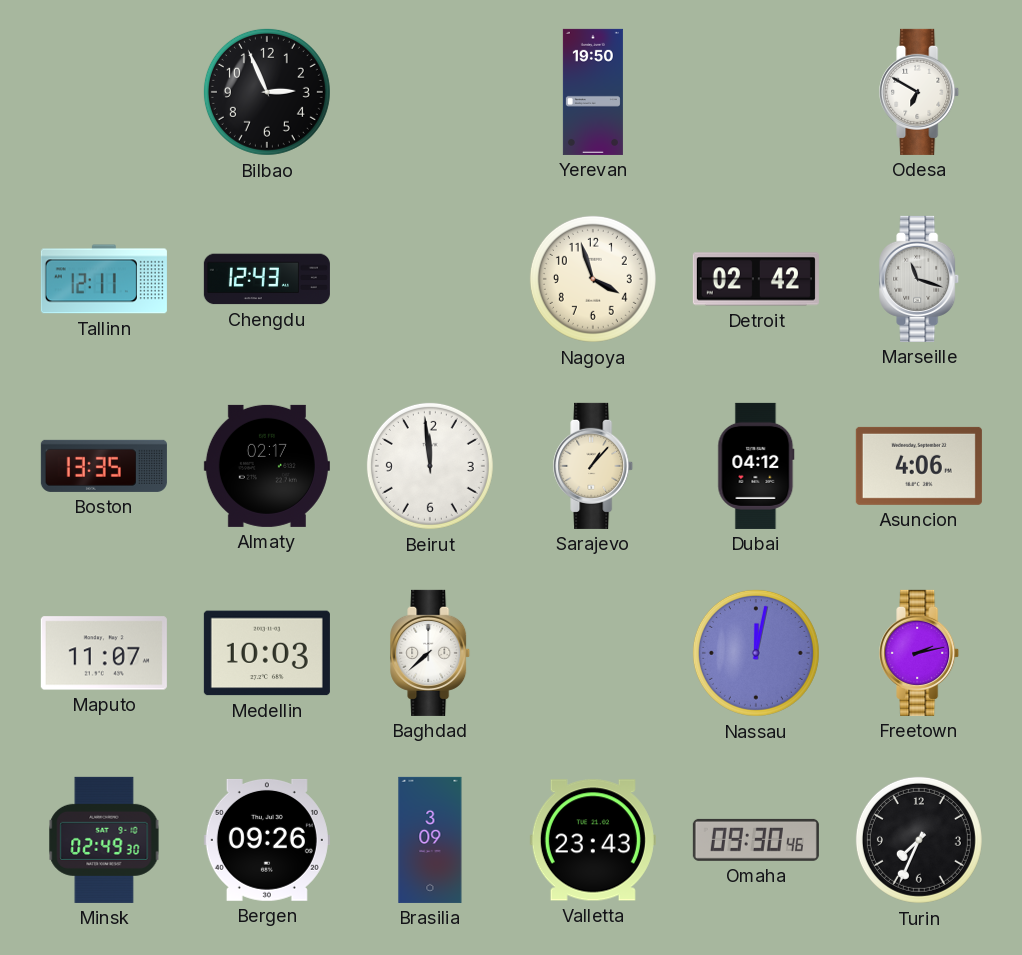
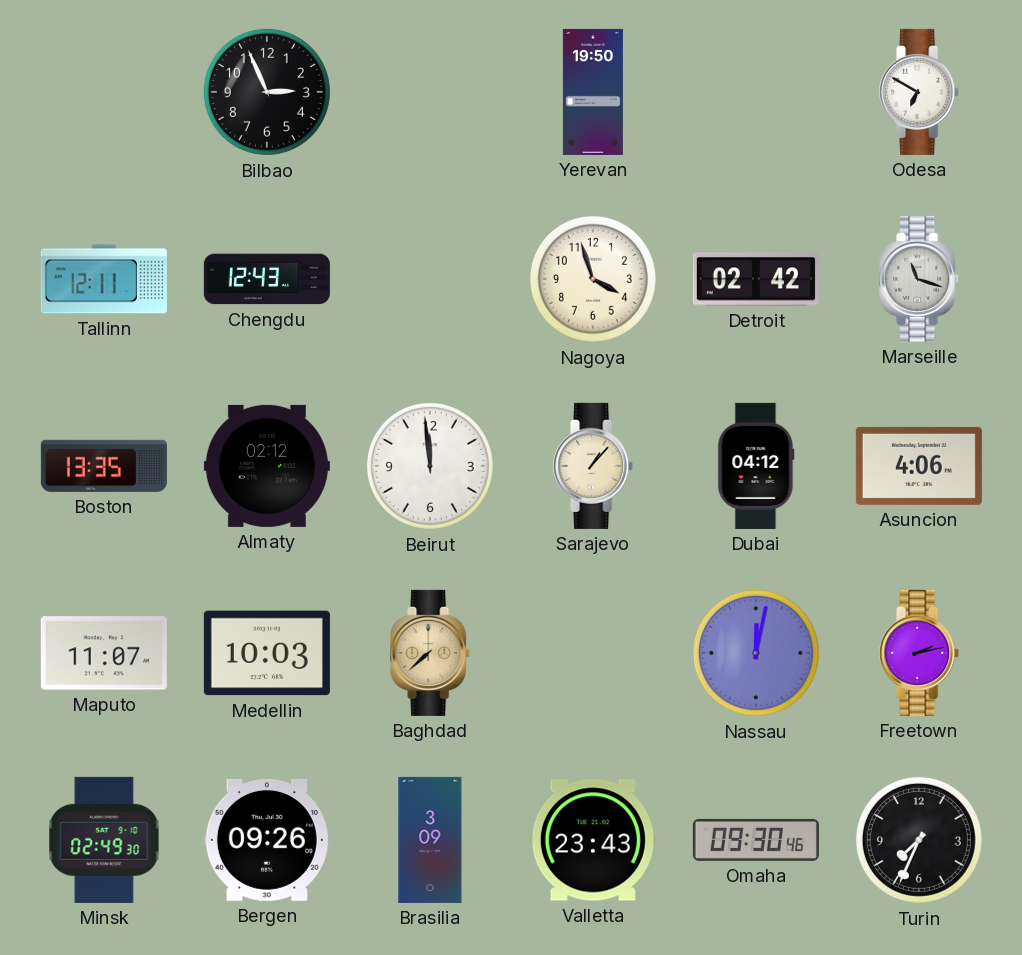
Almaty: 02:17 -> 02:12
Baghdad dial: white -> champagne
